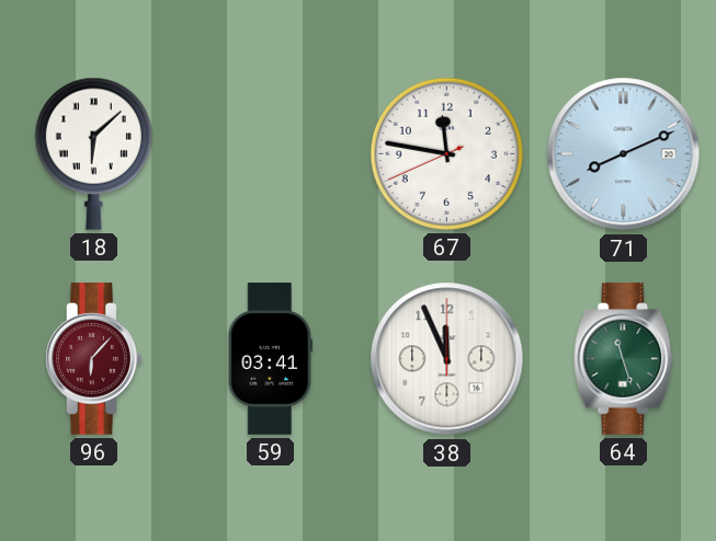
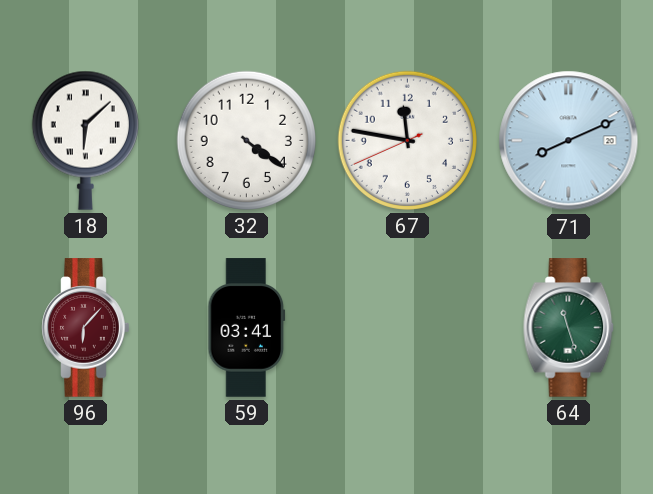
32: none -> 4:21
38: 11:56 -> none
